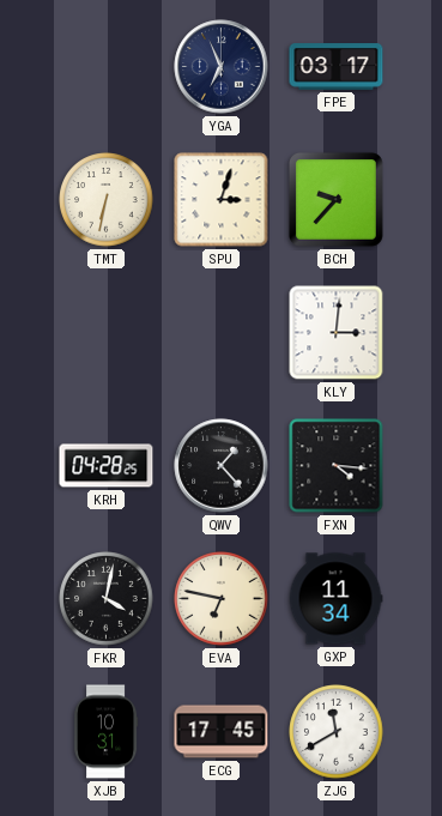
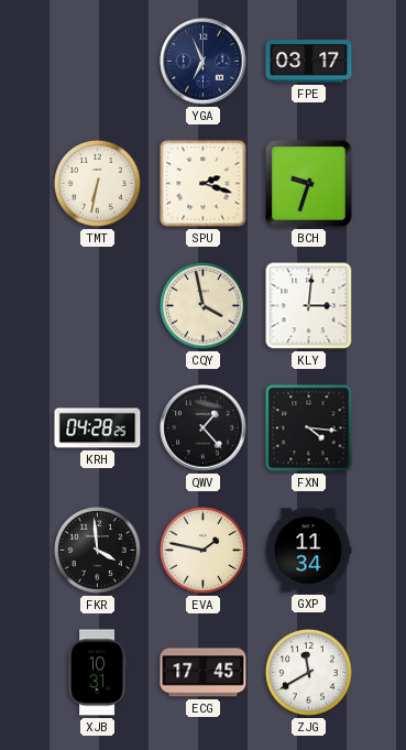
SPU: 3:03 -> 2:18
BCH: 9:37 -> 9:33
CQY: none -> 3:58
FKR: 4:02 -> 3:59
EVA: 6:47 -> 1:47
